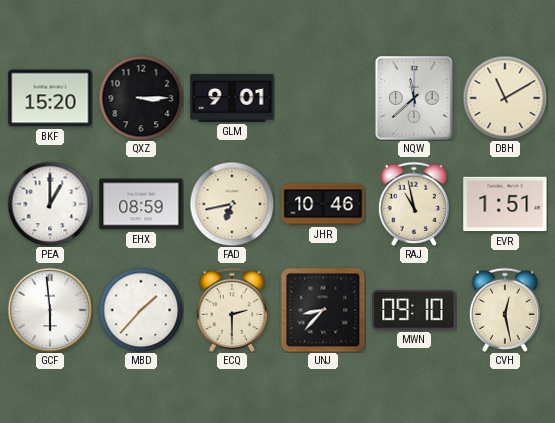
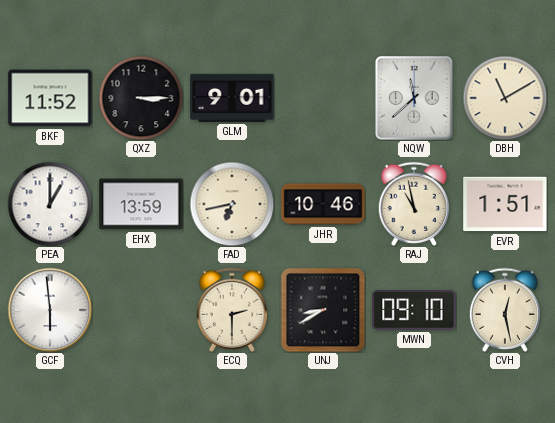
BKF: 15:20 -> 11:52
EHX: 08:59 -> 13:59
MBD: 1:37 -> none
UNJ: 8:37 -> 8:40
